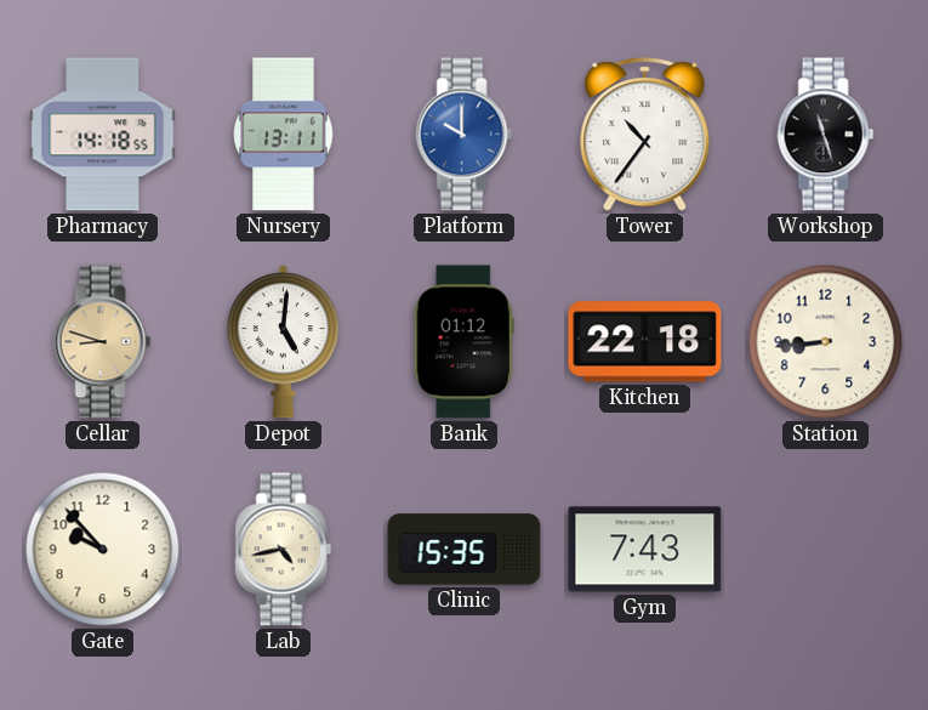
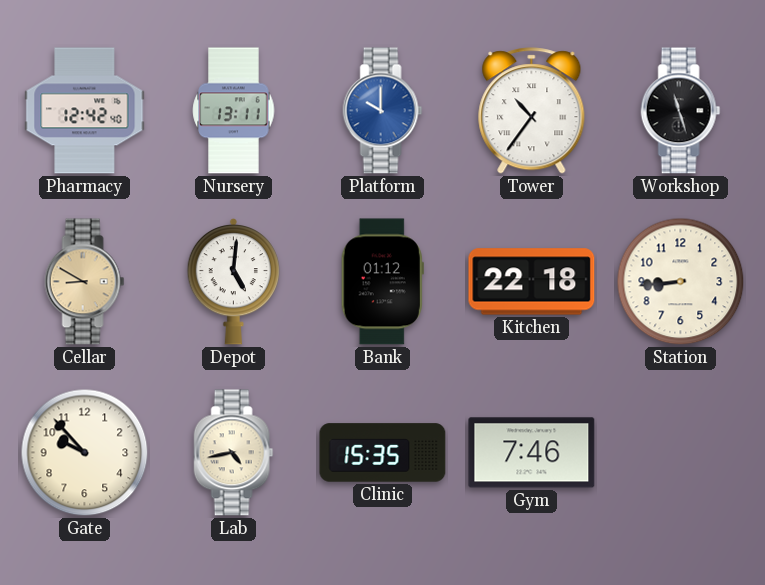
Pharmacy: 14:18 -> 12:42
Cellar: 8:48 -> 8:50
Gym: 7:43 -> 7:46
